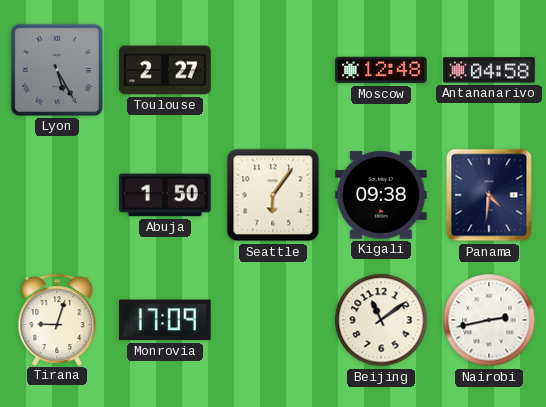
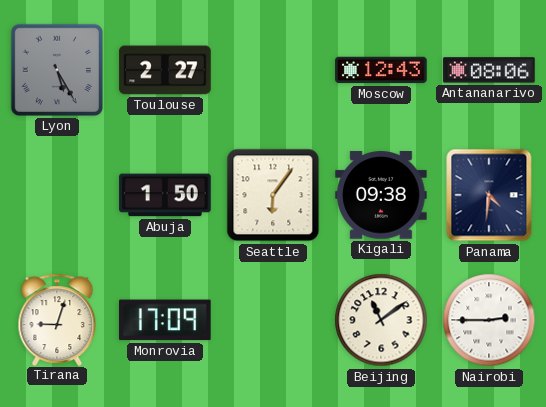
Moscow: 12:48 -> 12:43
Antananarivo: 04:58 -> 08:06
Nairobi: 2:43 -> 2:45
